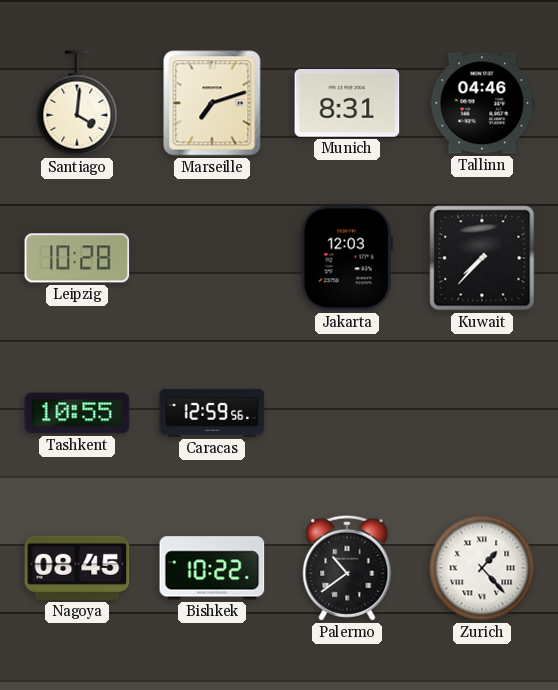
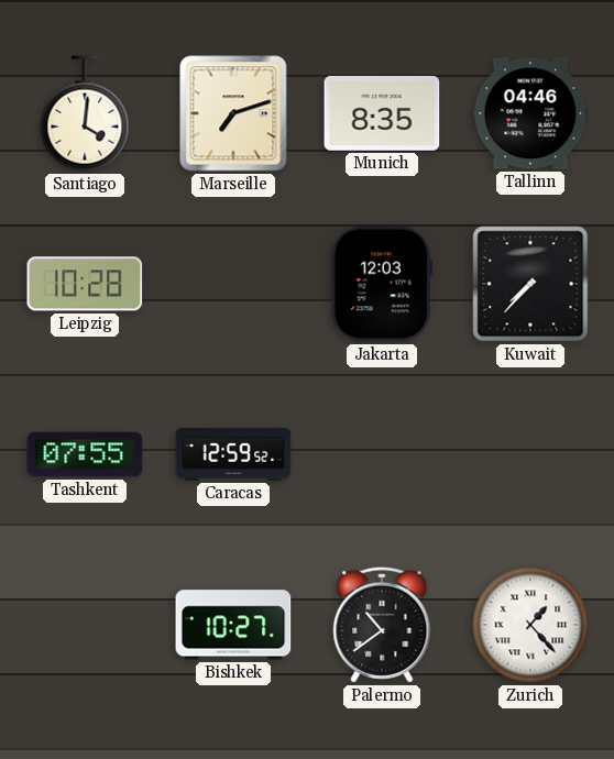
Munich: 8:31 -> 8:35
Tashkent: 10:55 -> 07:55
Caracas: 12:59:56 -> 12:59:52
Nagoya: 08:45 -> none
Bishkek: 10:22 -> 10:27
